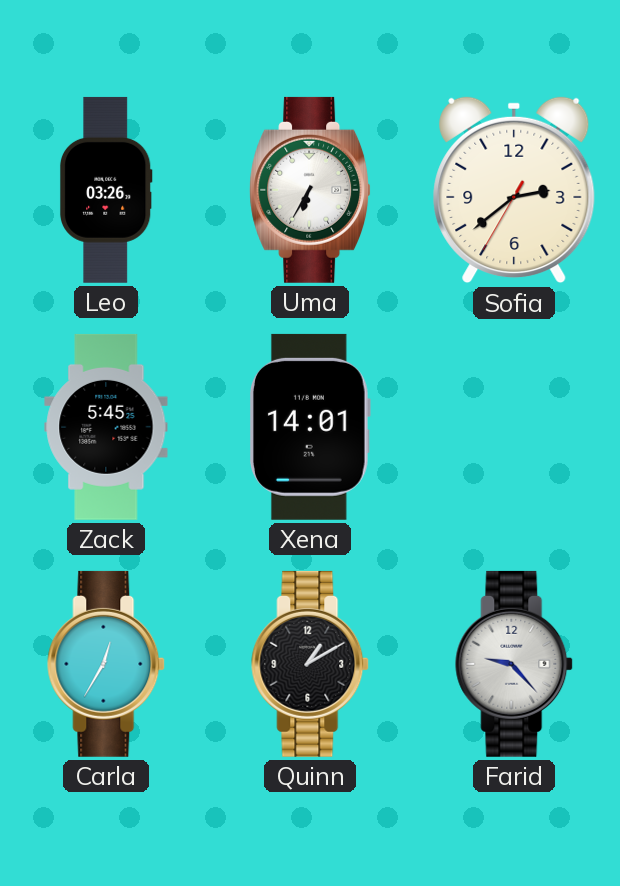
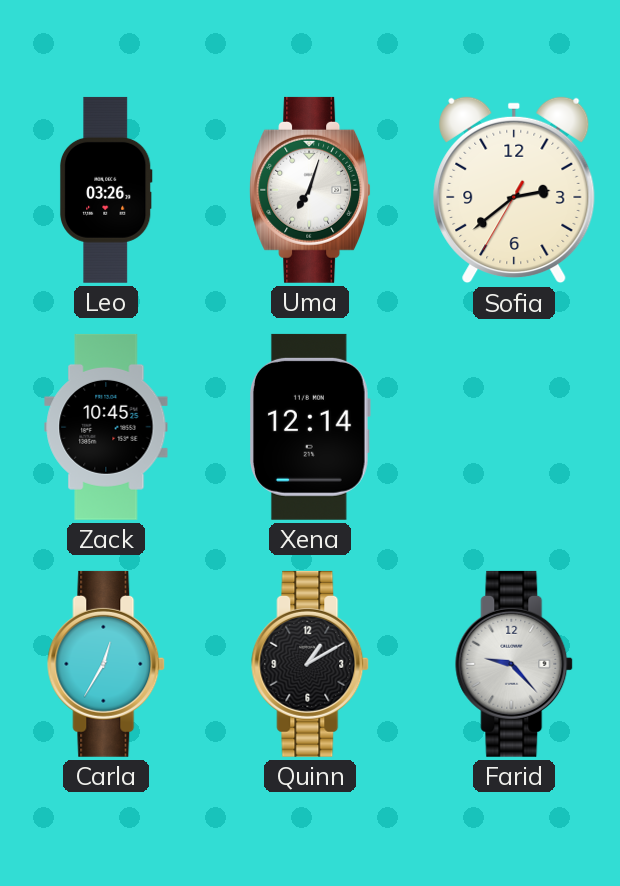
Uma: 6:35 -> 7:03
Zack: 5:45 -> 10:45
Xena: 14:01 -> 12:14
